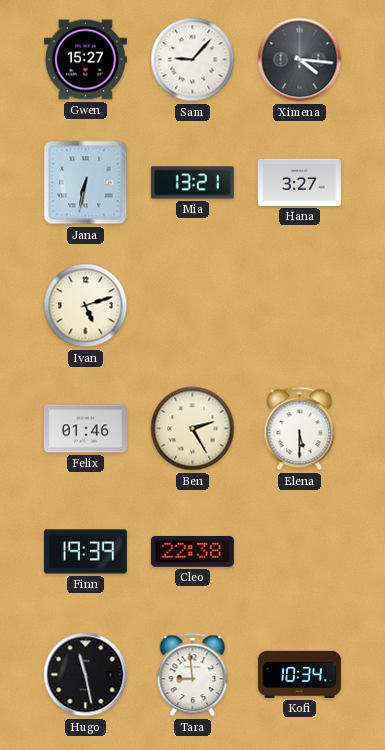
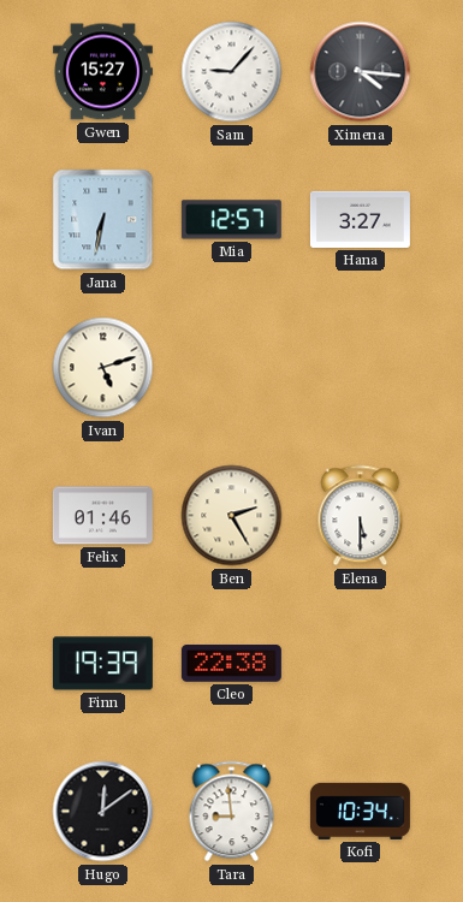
Mia: 13:21 -> 12:57
Hugo: 11:28 -> 12:09
